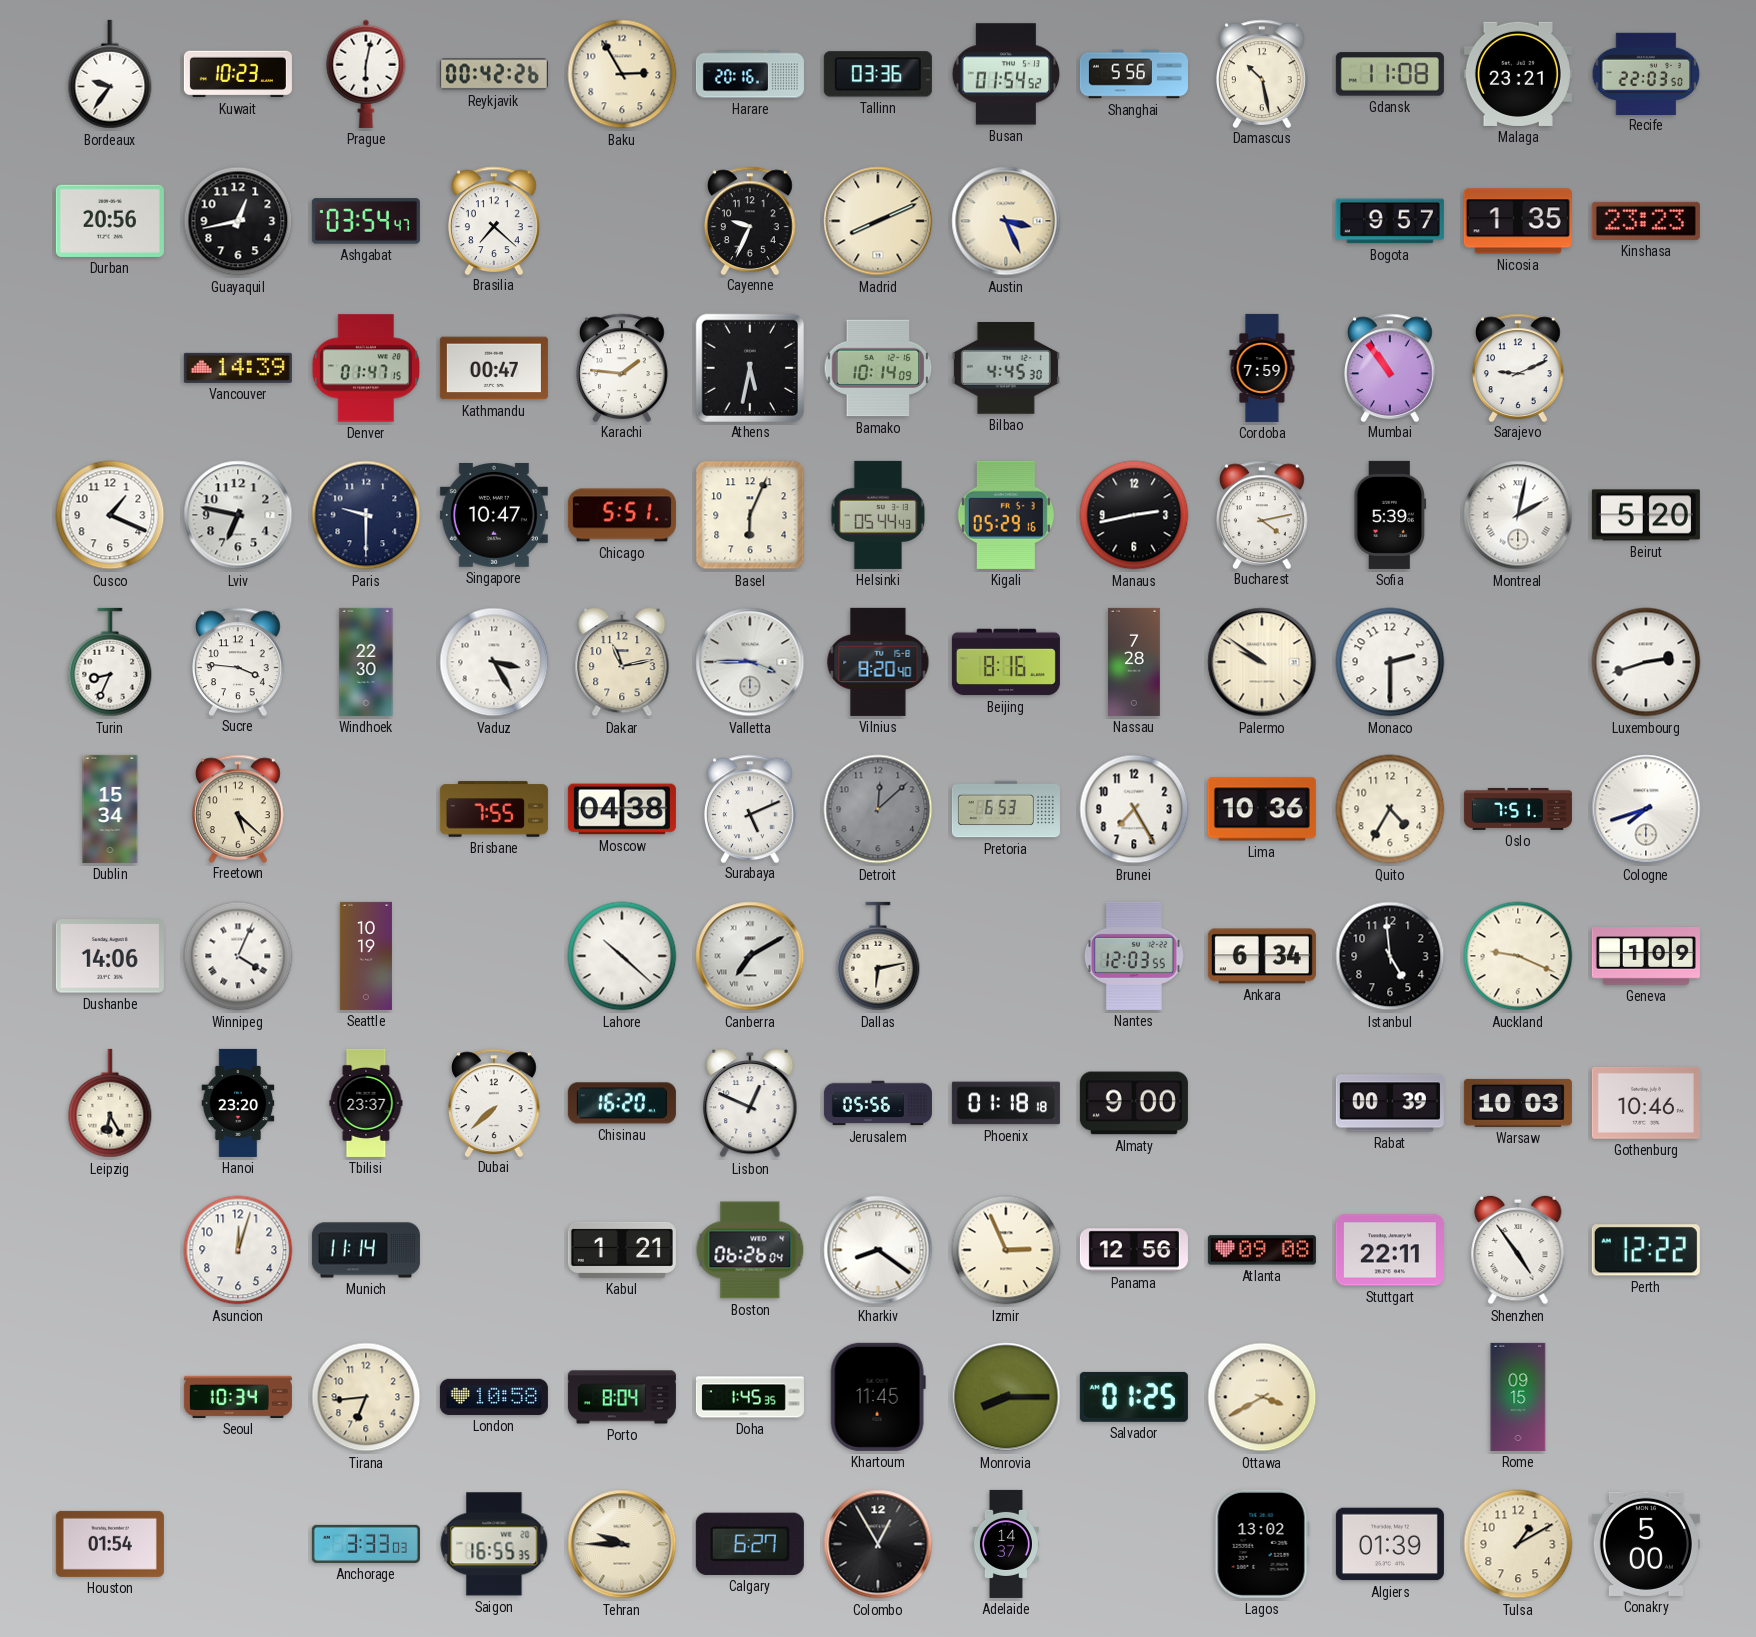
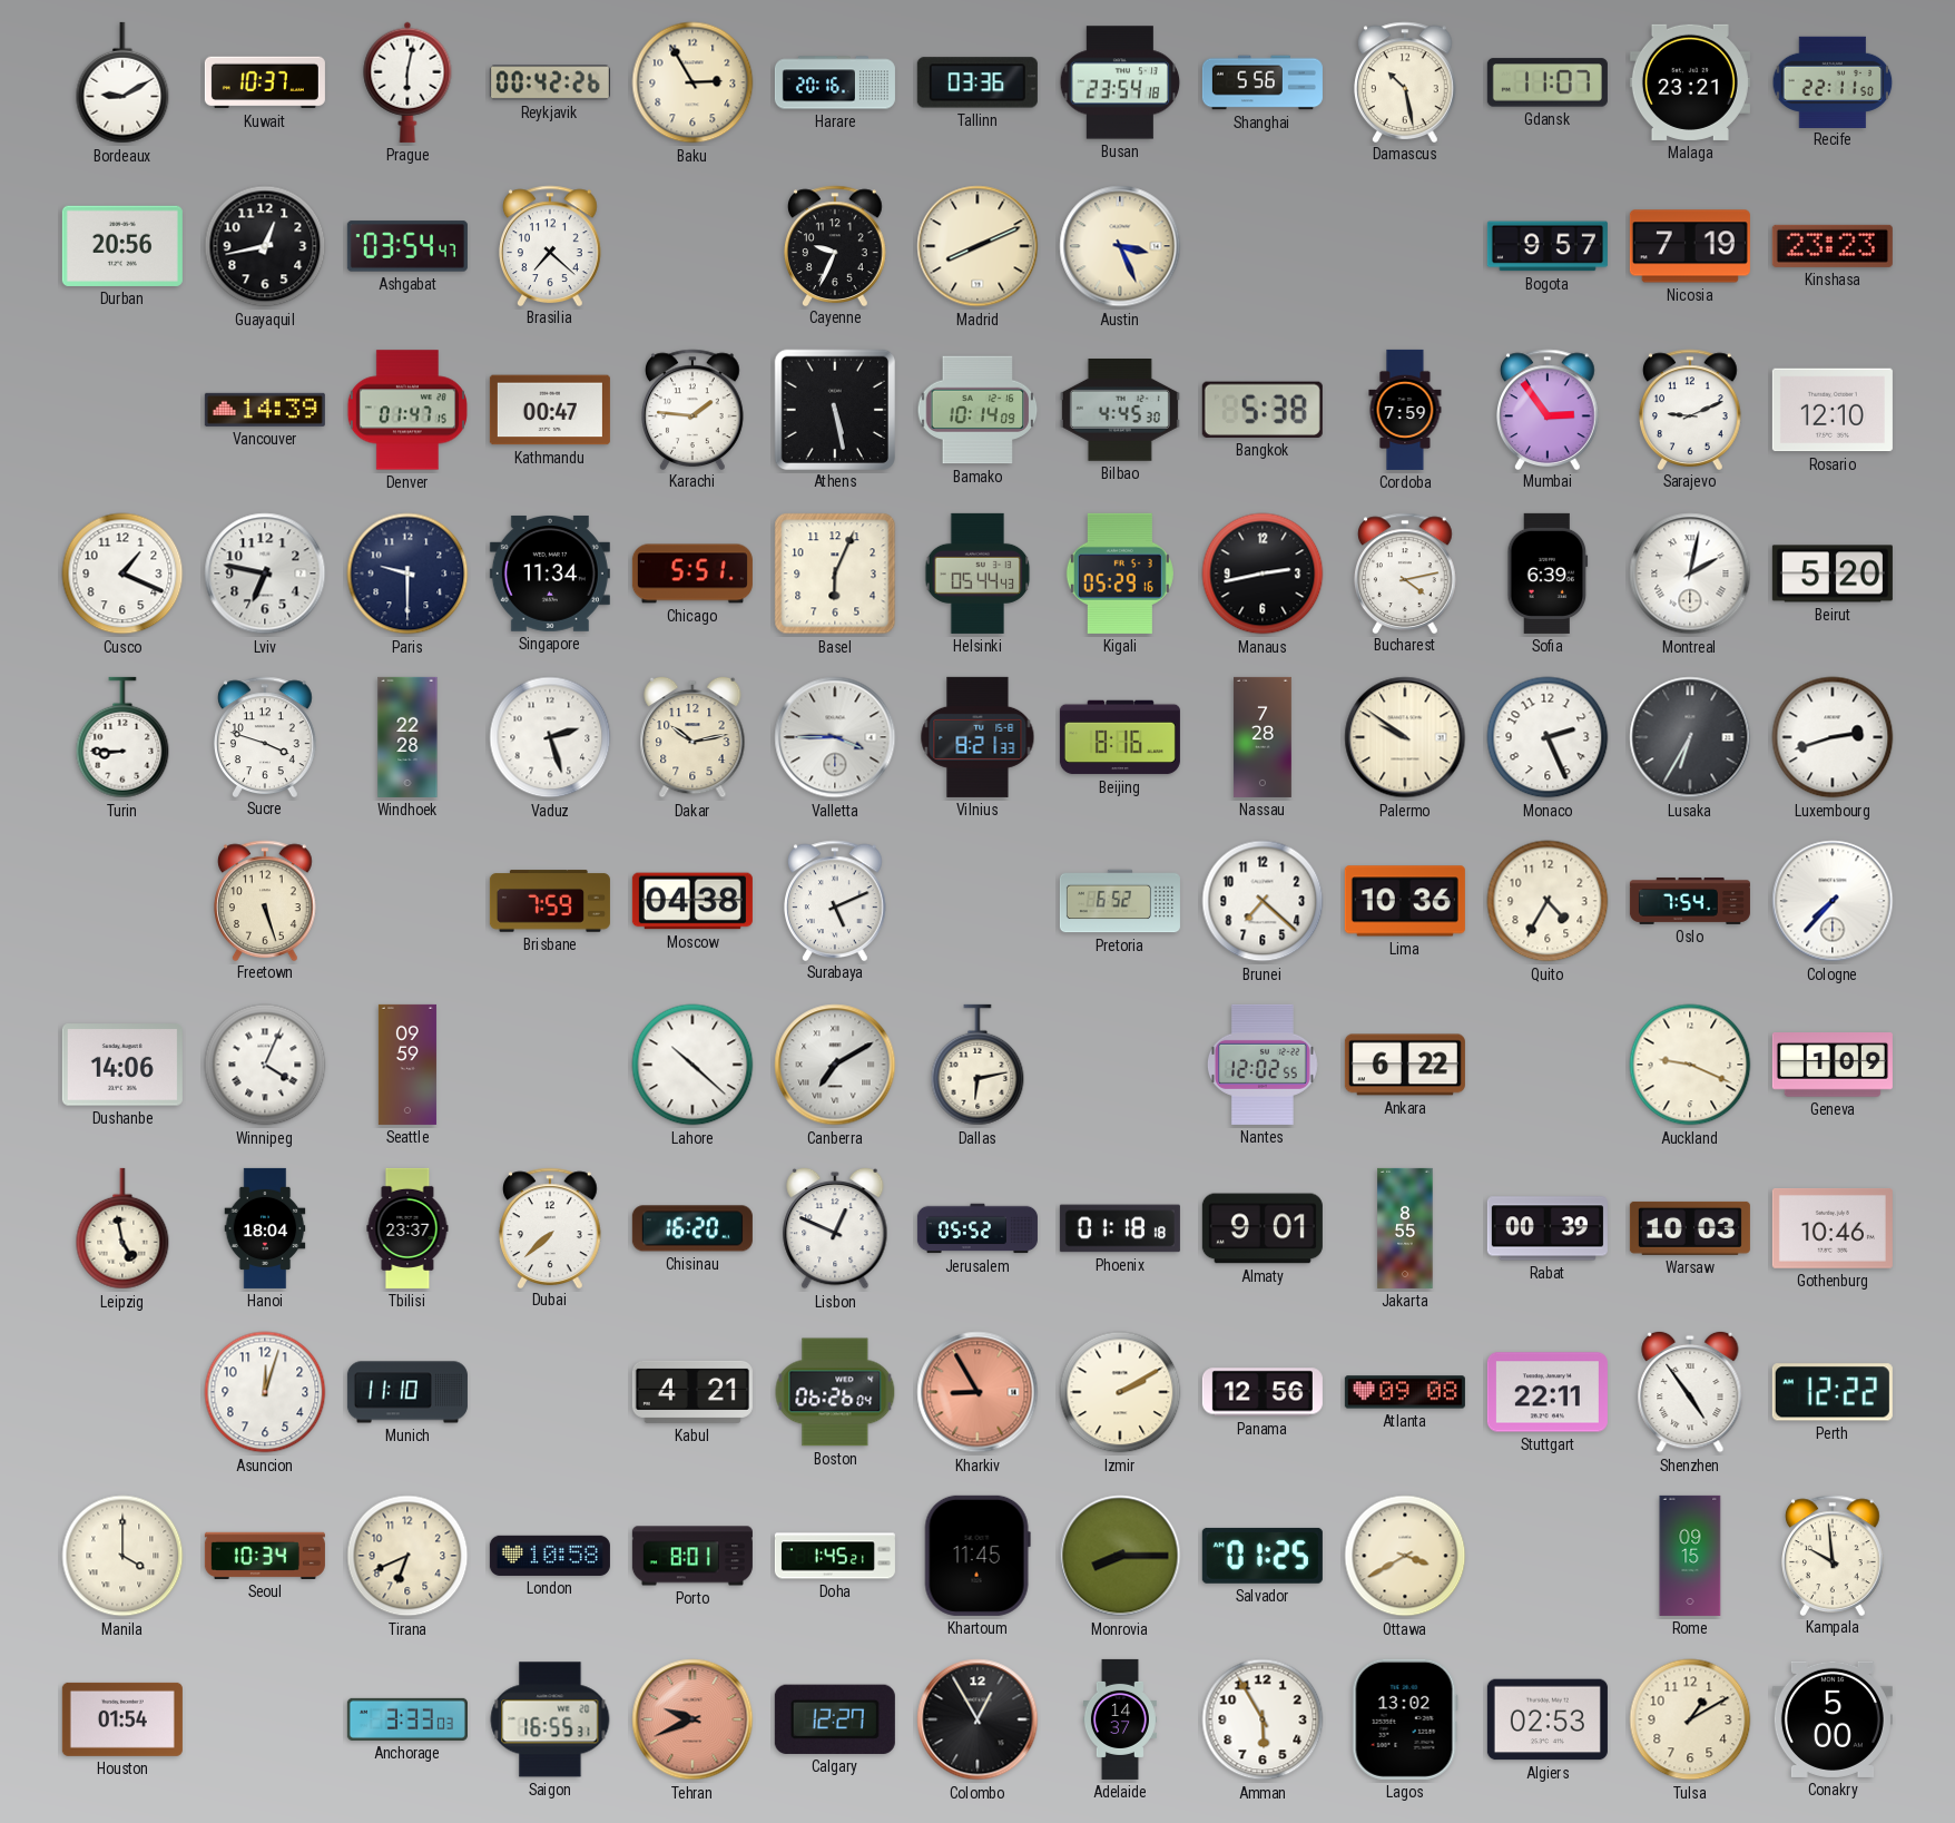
Bordeaux: 9:36 -> 9:10
Kuwait: 10:23 -> 10:37
Busan: 01:54 -> 23:54
Gdansk: 11:08 -> 11:07
Recife: 22:03 -> 22:11
Nicosia: 1:35 -> 7:19
Athens: 5:32 -> 5:28
Bangkok: none -> 5:38
Mumbai: 10:54 -> 2:54
Rosario: none -> 12:10
Singapore: 10:47 -> 11:34
Sofia: 5:39 -> 6:39
Turin: 8:34 -> 8:45
Sucre: 3:46 -> 3:48
Windhoek: 22:30 -> 22:28
Vaduz: 3:25 -> 2:27
Dakar: 11:13 -> 10:13
Vilnius: 8:20 -> 8:21
Monaco: 2:30 -> 2:26
Lusaka: none -> 6:35
Dublin: 15:34 -> none
Freetown: 5:22 -> 5:27
Brisbane: 7:55 -> 7:59
Detroit: 12:08 -> none
Pretoria: 6:53 -> 6:52
Brunei: 7:25 -> 7:22
Oslo: 7:51 -> 7:54
Cologne: 7:42 -> 7:37
Seattle: 10:19 -> 09:59
Nantes: 12:03 -> 12:02
Ankara: 6:34 -> 6:22
Istanbul: 4:59 -> none
Leipzig: 6:25 -> 4:58
Hanoi: 23:20 -> 18:04
Jerusalem: 05:56 -> 05:52
Almaty: 9:00 -> 9:01
Jakarta: none -> 8:55
Munich: 11:14 -> 11:10
Kabul: 1:21 -> 4:21
Kharkiv: 8:21 -> 8:55
Kharkiv dial: white -> salmon
Izmir: 2:56 -> 2:10
Manila: none -> 4:00
Tirana: 6:44 -> 6:41
Porto: 8:04 -> 8:01
Doha: 1:45:35 -> 1:45:21
Kampala: none -> 9:59
Saigon: 16:55:35 -> 16:55:31
Tehran: 9:45 -> 9:41
Tehran dial: cream -> salmon
Calgary: 6:27 -> 12:27
Amman: none -> 5:55
Algiers: 01:39 -> 02:53
